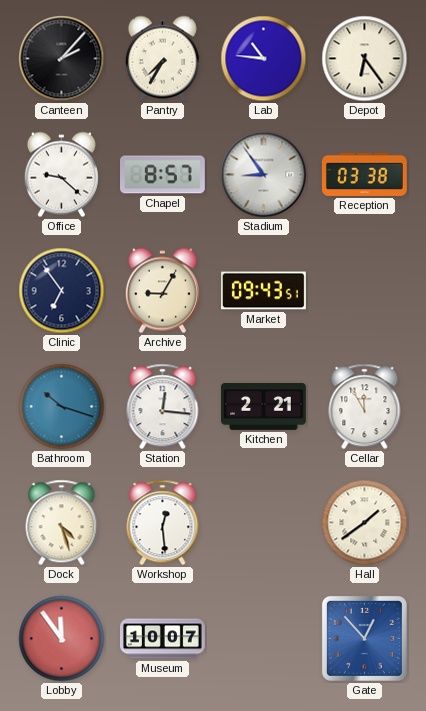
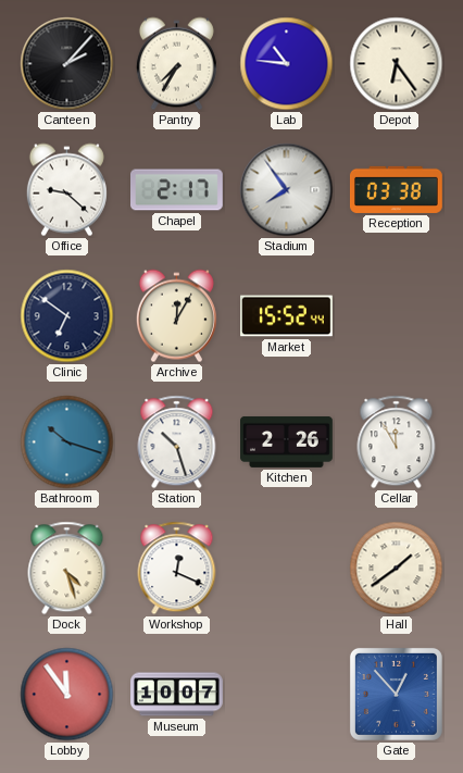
Chapel: 8:57 -> 2:17
Stadium: 8:54 -> 7:54
Clinic: 6:54 -> 6:51
Archive: 9:05 -> 12:05
Market: 09:43 -> 15:52
Station: 12:16 -> 10:27
Kitchen: 2:21 -> 2:26
Workshop: 12:29 -> 12:19
